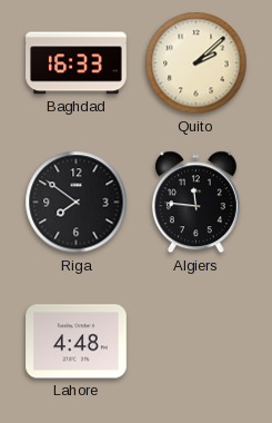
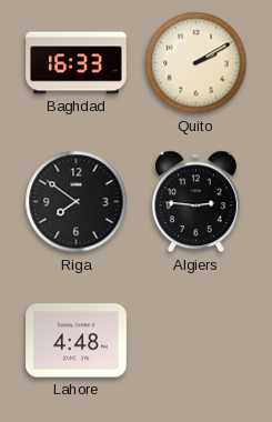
Quito: 2:08 -> 2:10
Algiers: 11:46 -> 2:46
